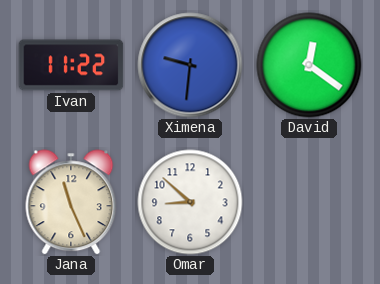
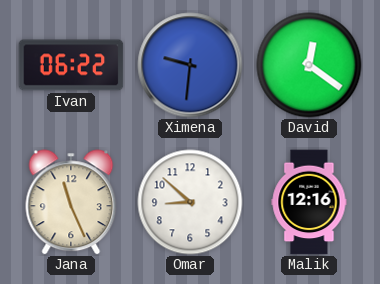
Ivan: 11:22 -> 06:22
Malik: none -> 12:16
